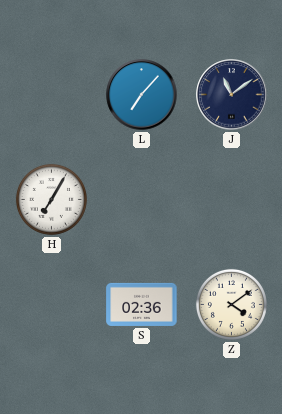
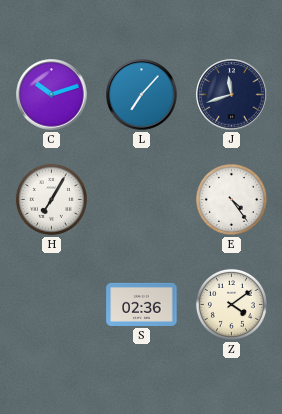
C: none -> 10:12
J: 11:09 -> 11:42
E: none -> 4:24
